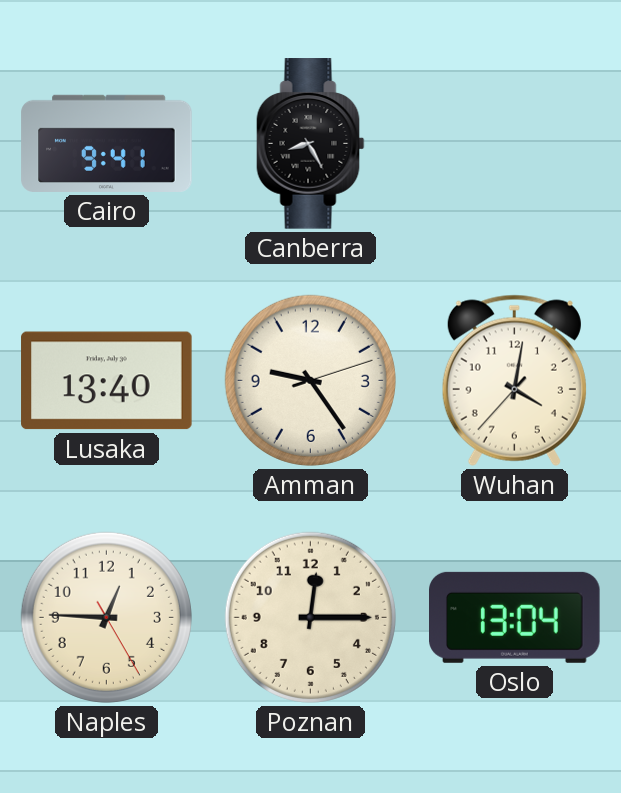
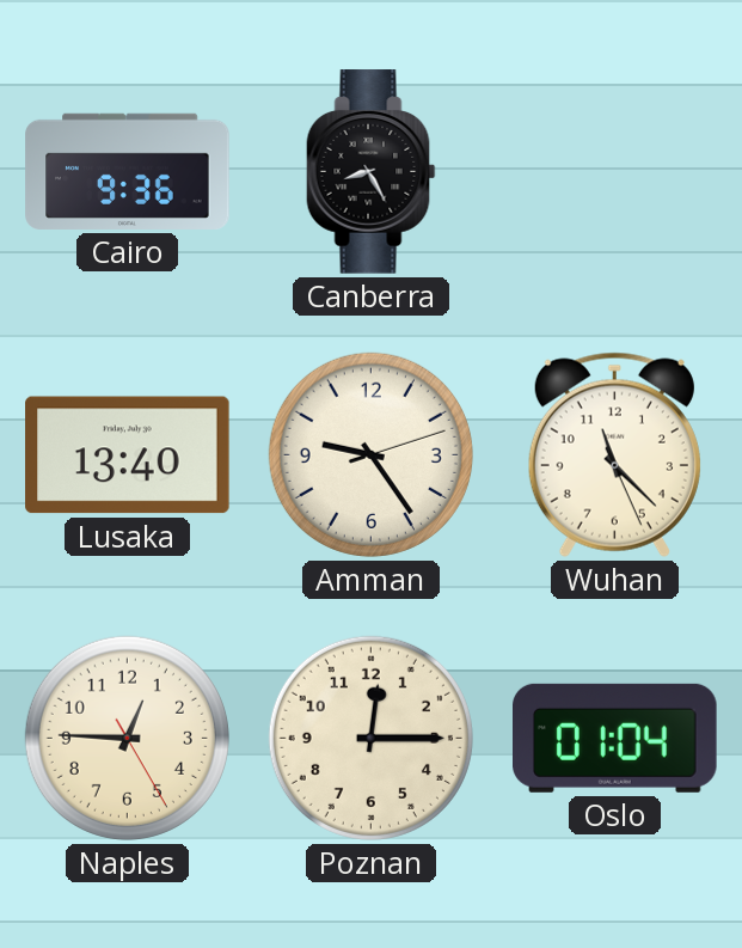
Cairo: 9:41 -> 9:36
Wuhan: 4:01 -> 11:22
Oslo: 13:04 -> 01:04
